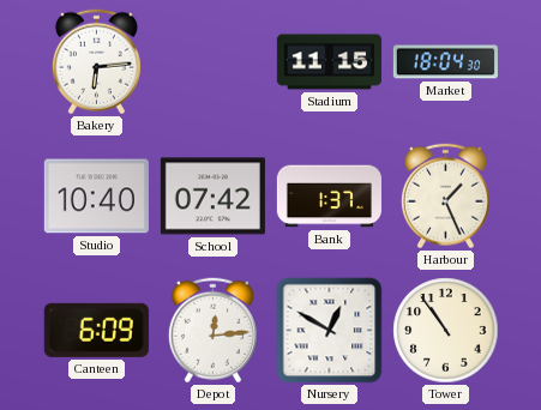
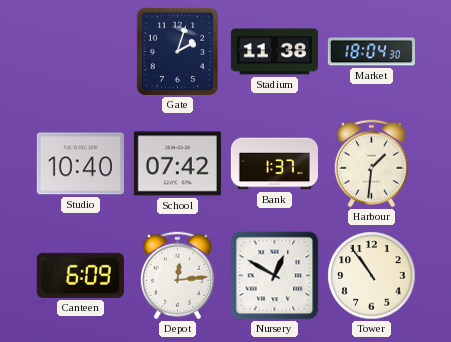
Bakery: 6:14 -> none
Gate: none -> 2:03
Stadium: 11:15 -> 11:38
Harbour: 1:26 -> 1:31
